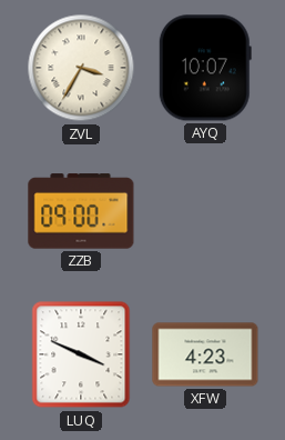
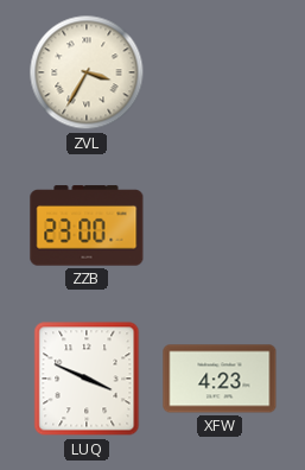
AYQ: 10:07 -> none
ZZB: 09:00 -> 23:00
